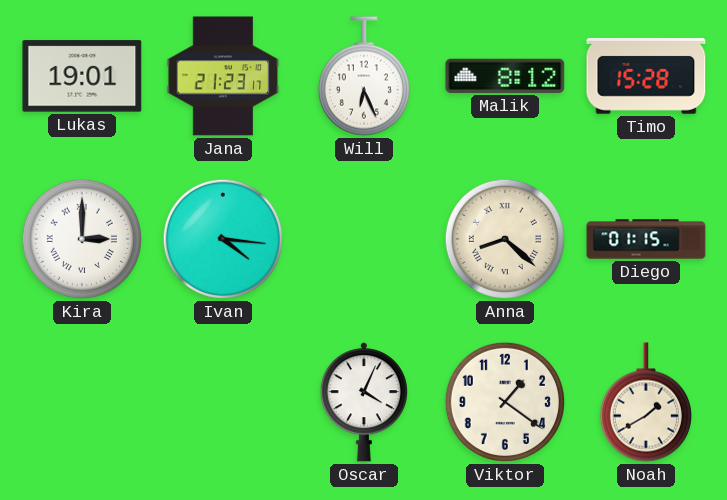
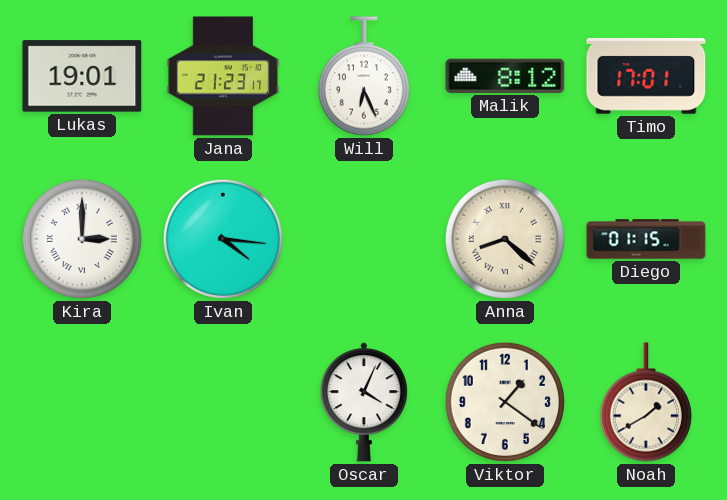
Timo: 15:28 -> 17:01
